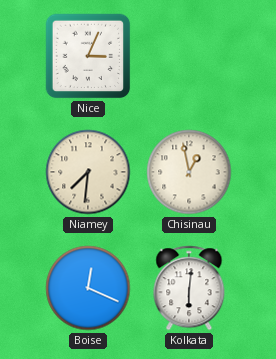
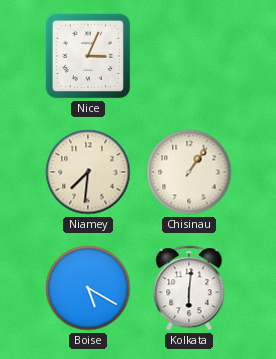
Chisinau: 12:58 -> 1:06
Boise: 12:19 -> 5:20
